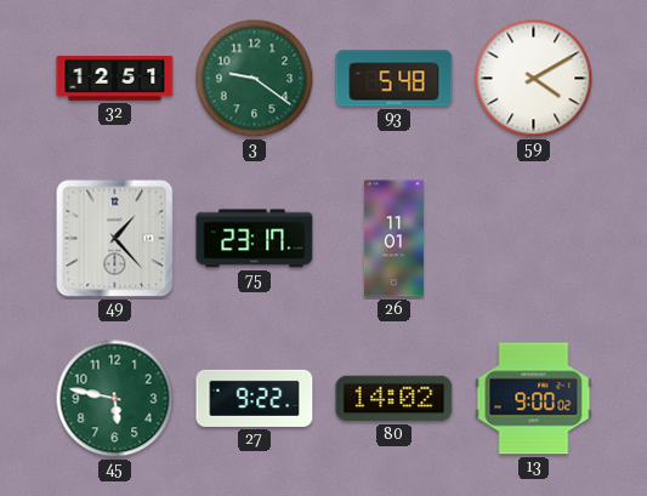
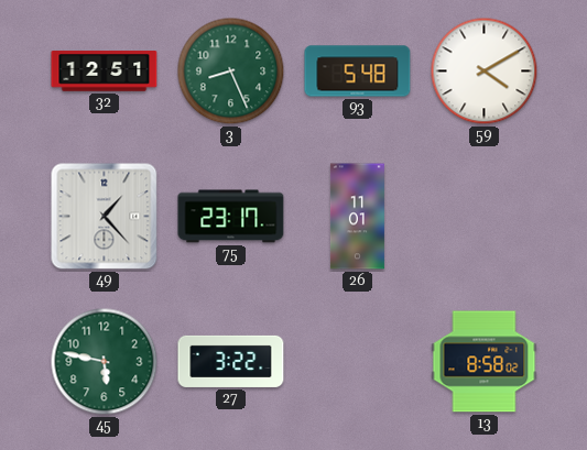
3: 9:21 -> 8:26
27: 9:22 -> 3:22
80: 14:02 -> none
13: 9:00 -> 8:58
